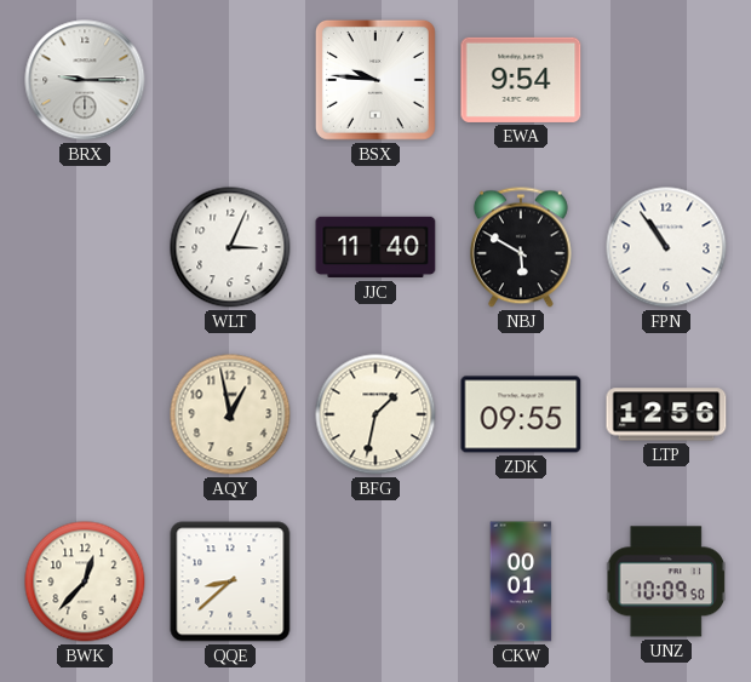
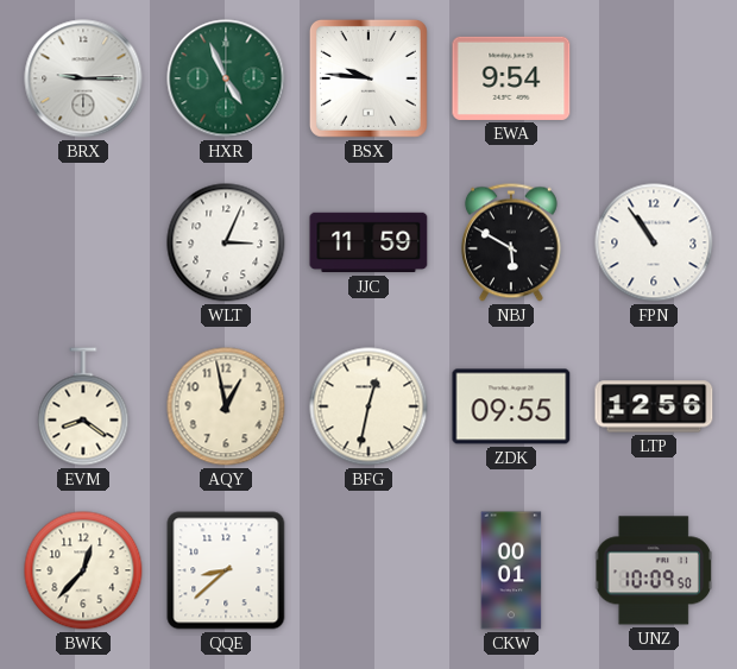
HXR: none -> 4:56
JJC: 11:40 -> 11:59
EVM: none -> 8:21
BFG: 1:32 -> 12:32
